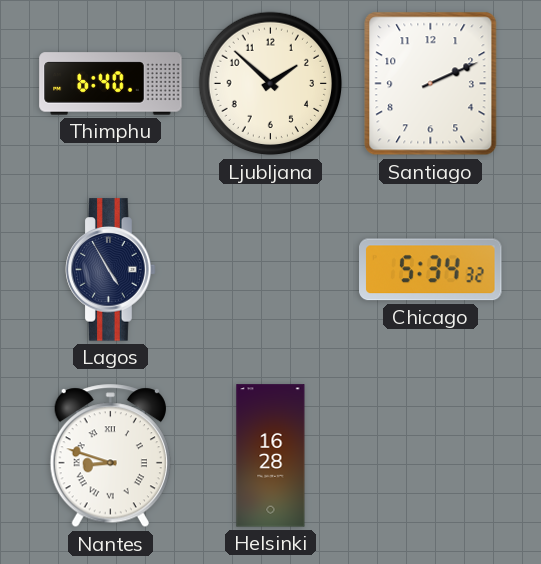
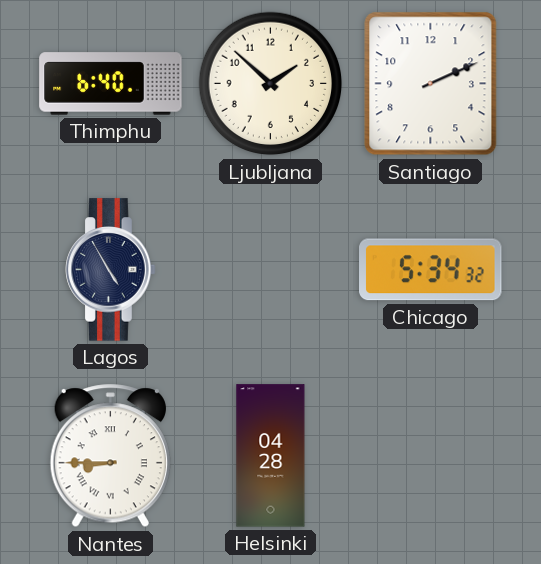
Nantes: 8:48 -> 8:45
Helsinki: 16:28 -> 04:28
